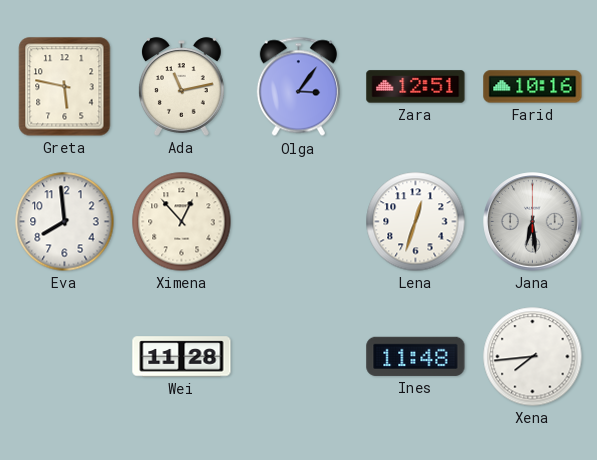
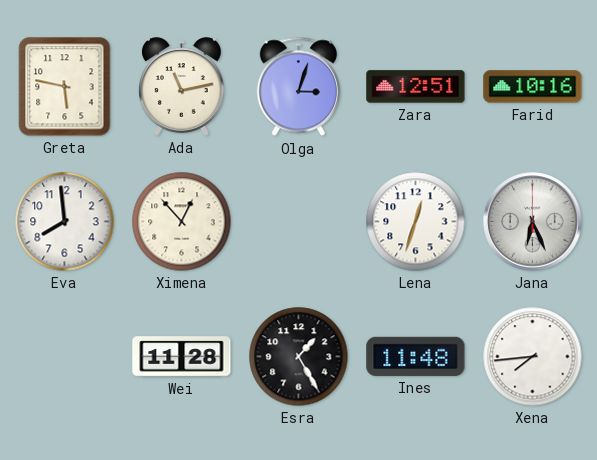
Olga: 3:06 -> 3:03
Jana: 6:29 -> 6:26
Esra: none -> 1:25
